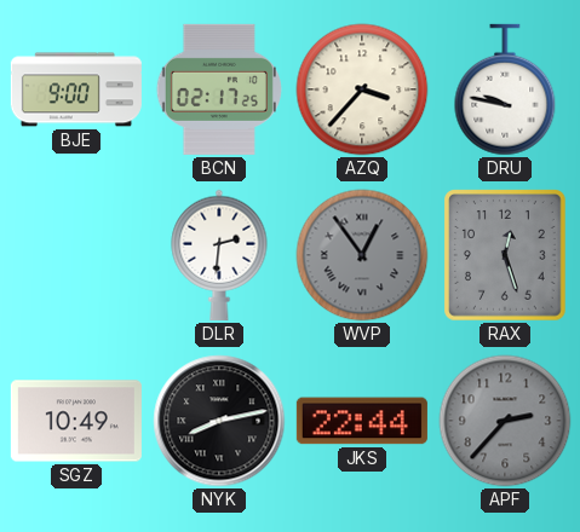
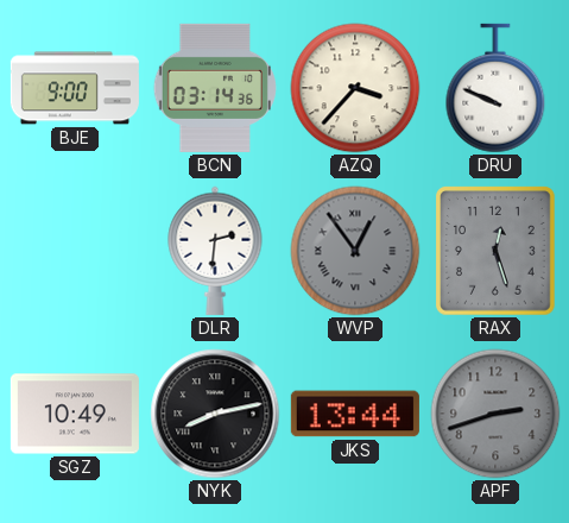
BCN: 02:17 -> 03:14
DRU: 9:47 -> 9:49
JKS: 22:44 -> 13:44
APF: 2:37 -> 2:42
